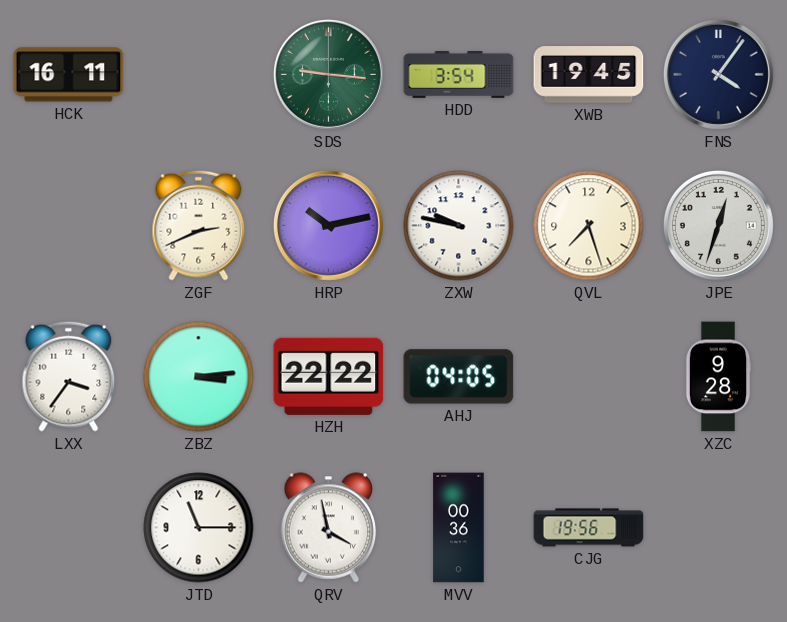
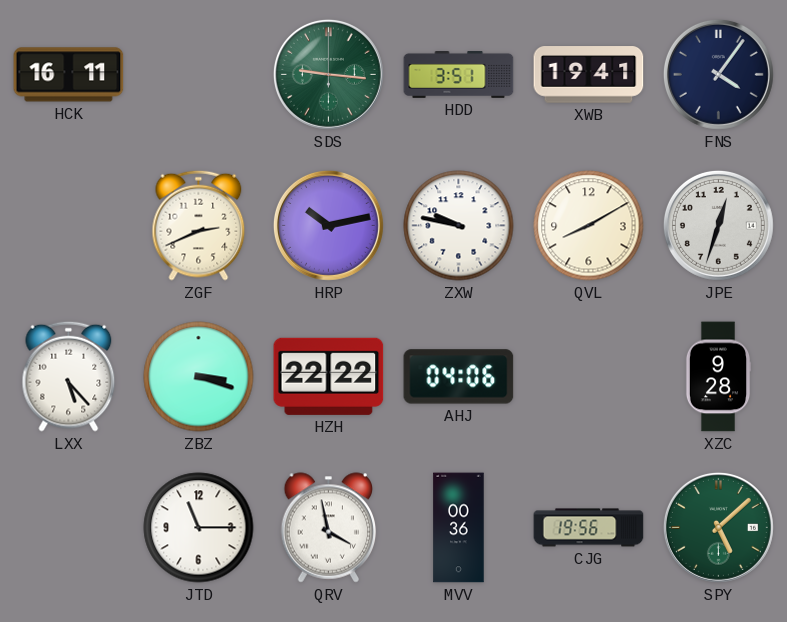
HDD: 3:54 -> 3:51
XWB: 19:45 -> 19:41
QVL: 7:27 -> 8:10
LXX: 3:36 -> 5:23
ZBZ: 3:14 -> 3:18
AHJ: 04:05 -> 04:06
SPY: none -> 5:08
